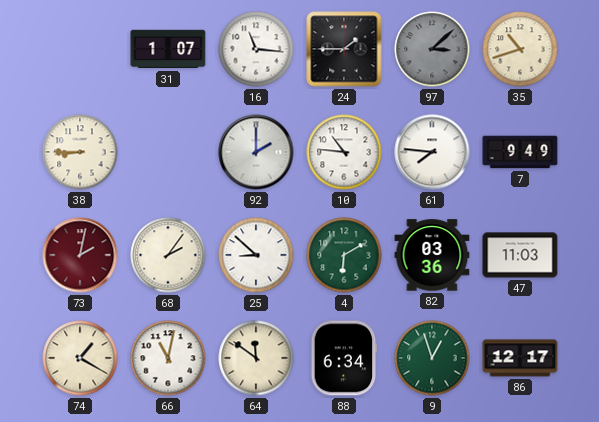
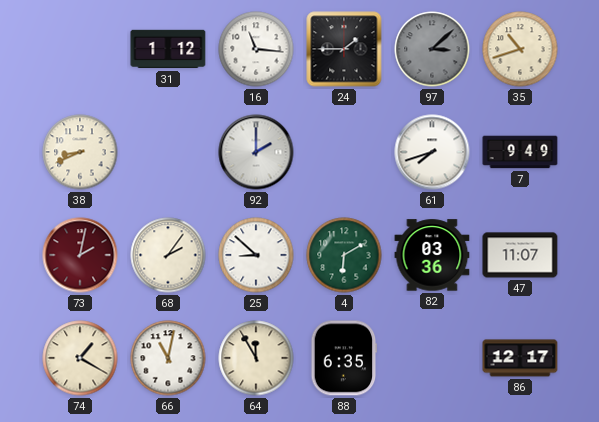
31: 1:07 -> 1:12
38: 8:45 -> 8:41
10: 10:46 -> none
61: 7:46 -> 7:42
47: 11:03 -> 11:07
64: 11:51 -> 11:55
88: 6:34 -> 6:35
9: 12:57 -> none
